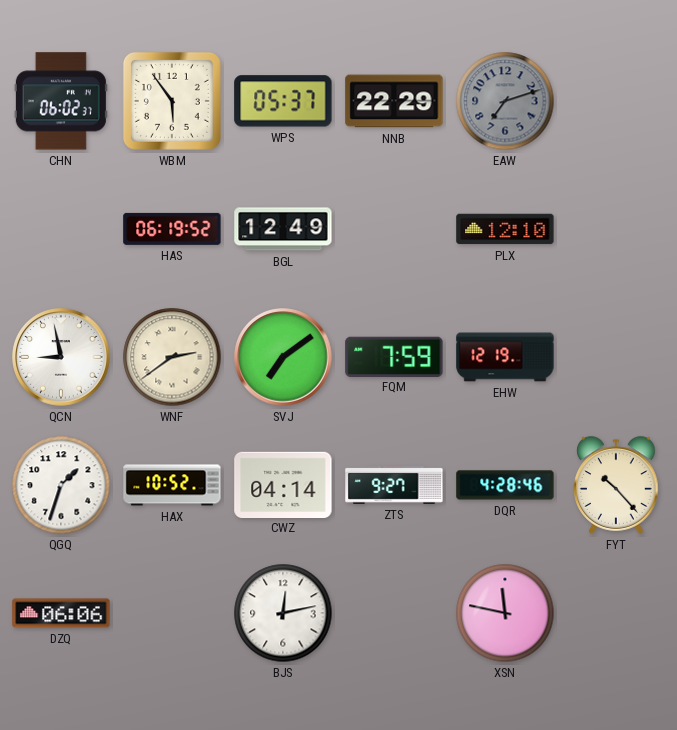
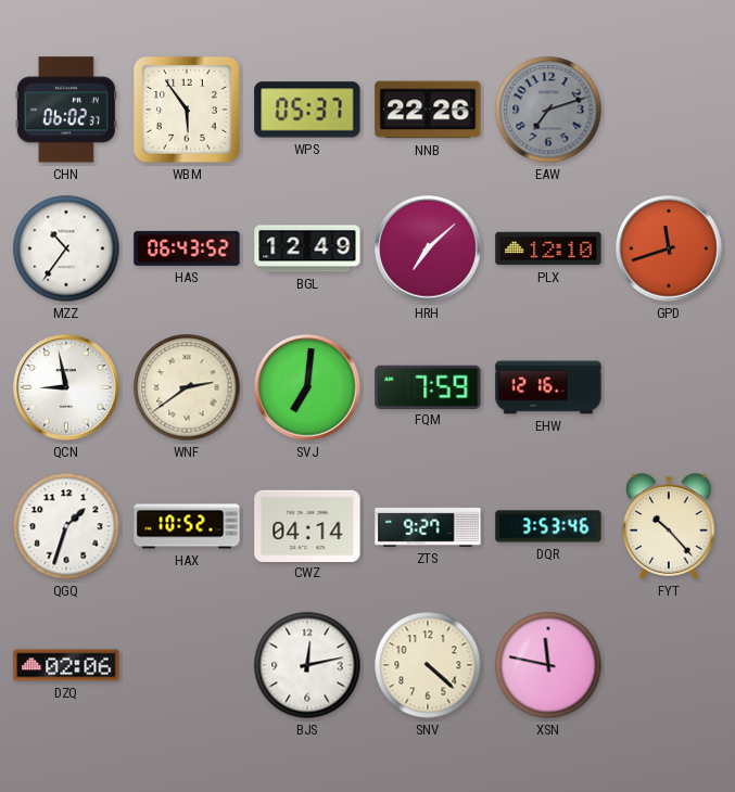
NNB: 22:29 -> 22:26
MZZ: none -> 10:36
HAS: 06:19 -> 06:43
HRH: none -> 7:08
GPD: none -> 11:42
SVJ: 7:09 -> 7:01
EHW: 12:19 -> 12:16
DQR: 4:28 -> 3:53
DZQ: 06:06 -> 02:06
SNV: none -> 4:22
